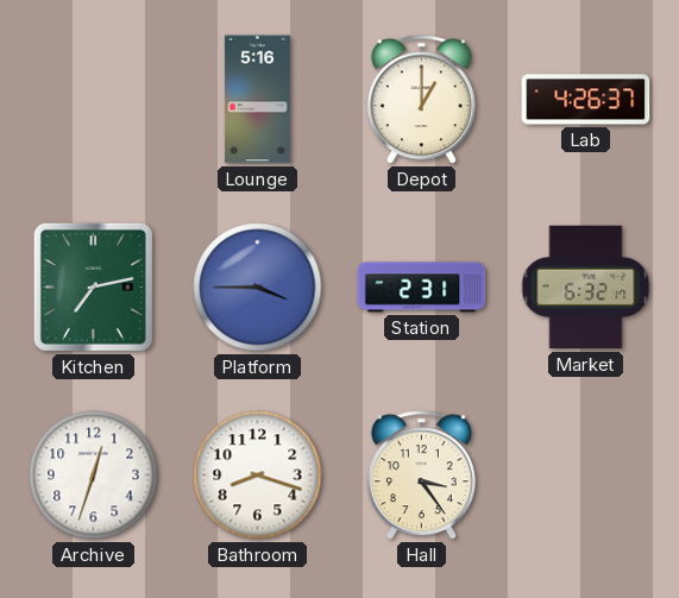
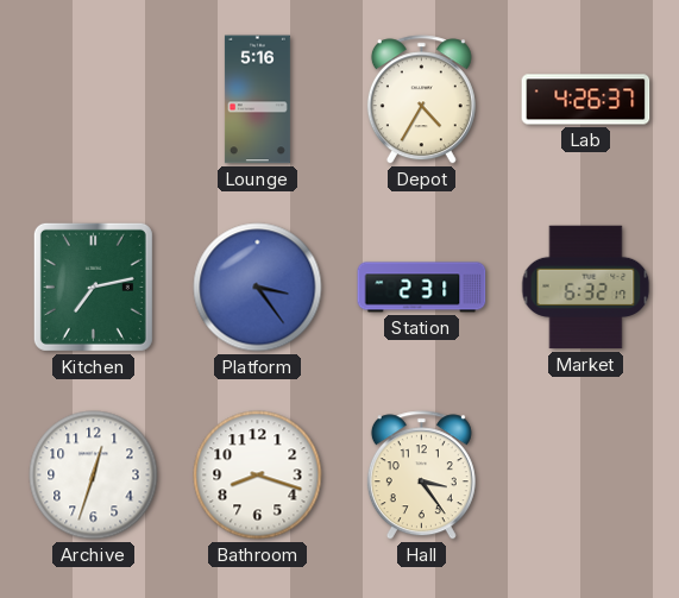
Depot: 1:00 -> 4:35
Platform: 3:45 -> 3:24
